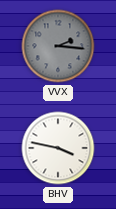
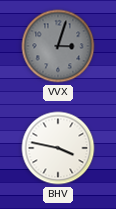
VVX: 2:16 -> 3:03
